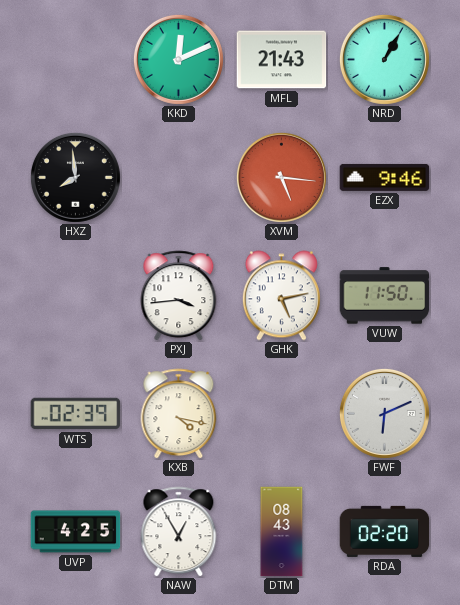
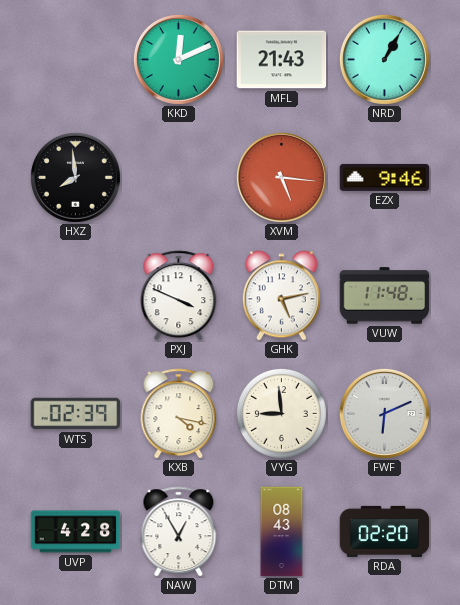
PXJ: 3:44 -> 3:49
VUW: 11:50 -> 11:48
VYG: none -> 8:59
UVP: 4:25 -> 4:28
